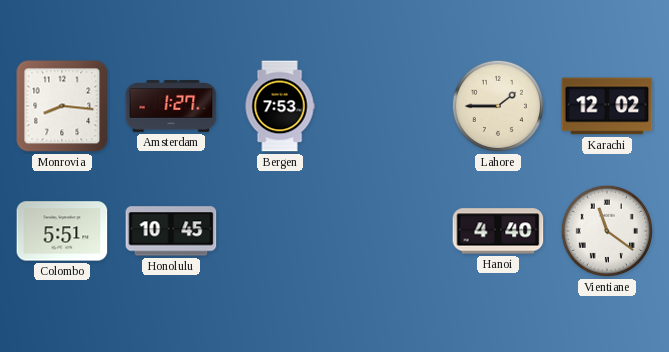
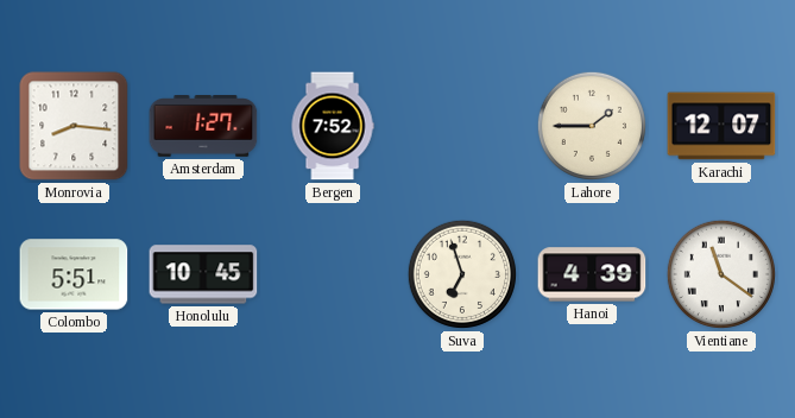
Bergen: 7:53 -> 7:52
Karachi: 12:02 -> 12:07
Suva: none -> 6:57
Hanoi: 4:40 -> 4:39
